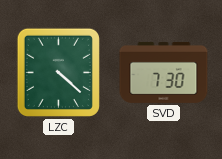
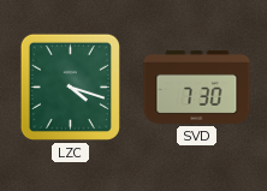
LZC: 4:22 -> 4:18
